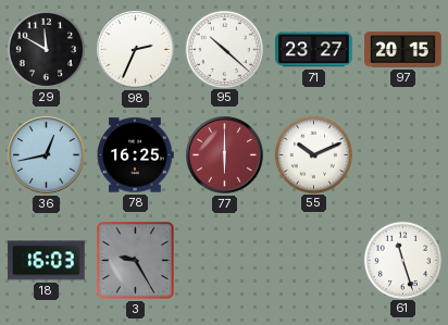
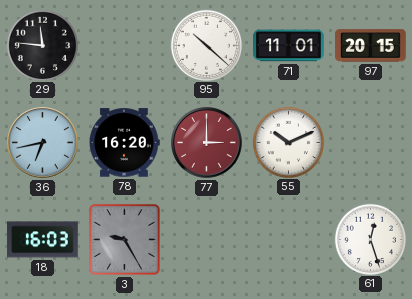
29: 11:50 -> 11:46
98: 2:34 -> none
71: 23:27 -> 11:01
36: 12:43 -> 6:43
78: 16:25 -> 16:20
77: 6:00 -> 3:00
61: 11:27 -> 12:27
